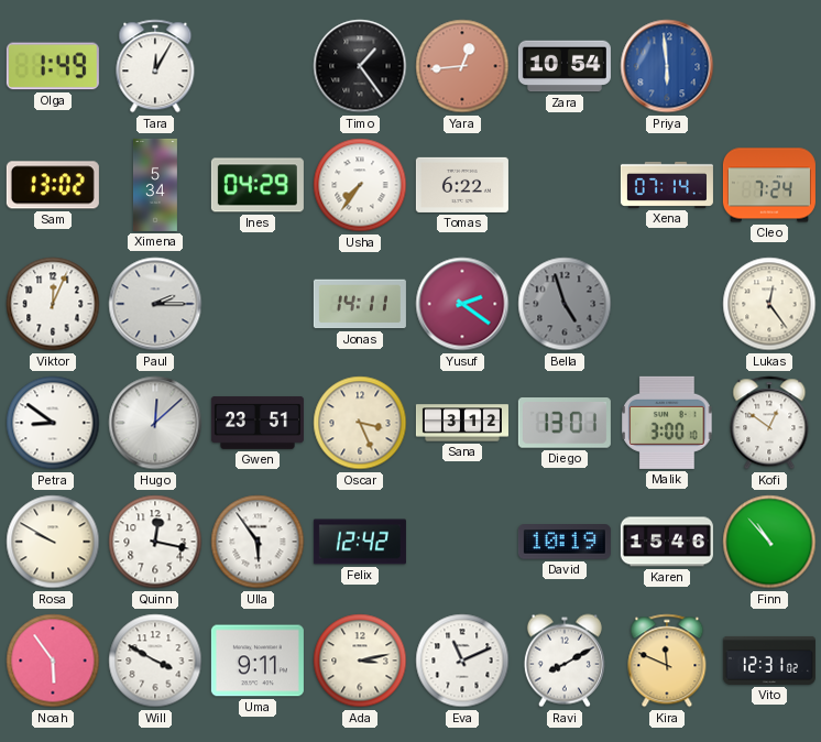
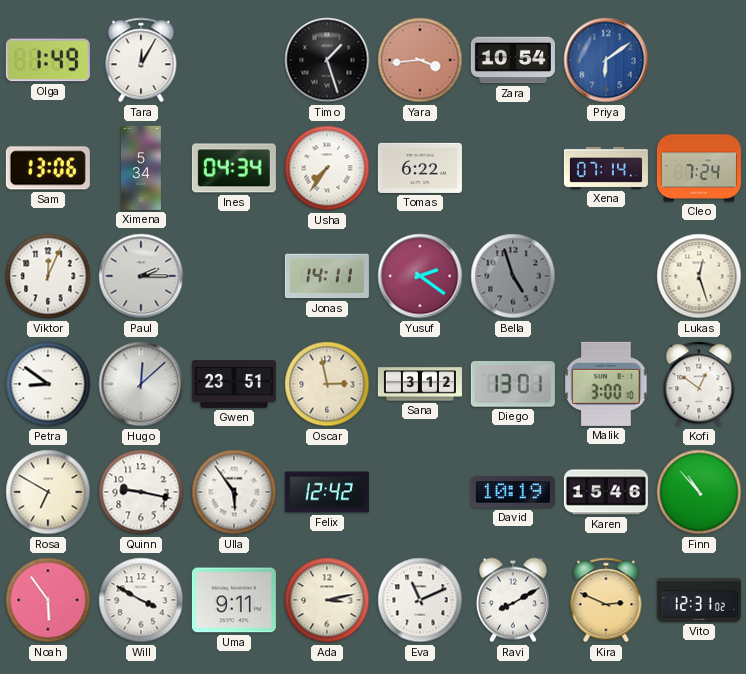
Timo: 1:24 -> 1:27
Yara: 12:44 -> 3:44
Priya: 5:59 -> 6:09
Sam: 13:02 -> 13:06
Ines: 04:29 -> 04:34
Lukas: 12:24 -> 12:27
Oscar: 3:26 -> 2:58
Rosa: 9:50 -> 6:50
Quinn: 12:17 -> 9:17
Kira: 11:49 -> 2:49
